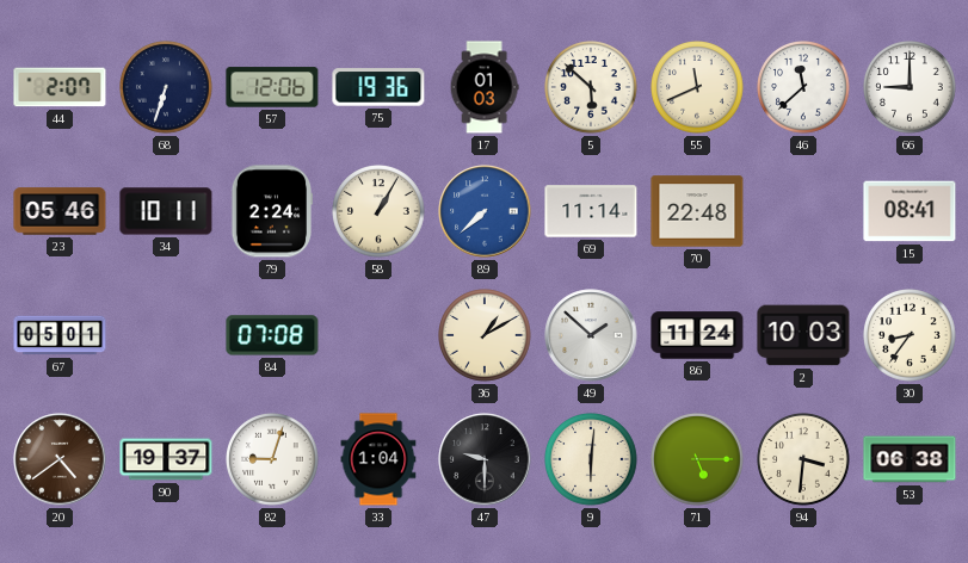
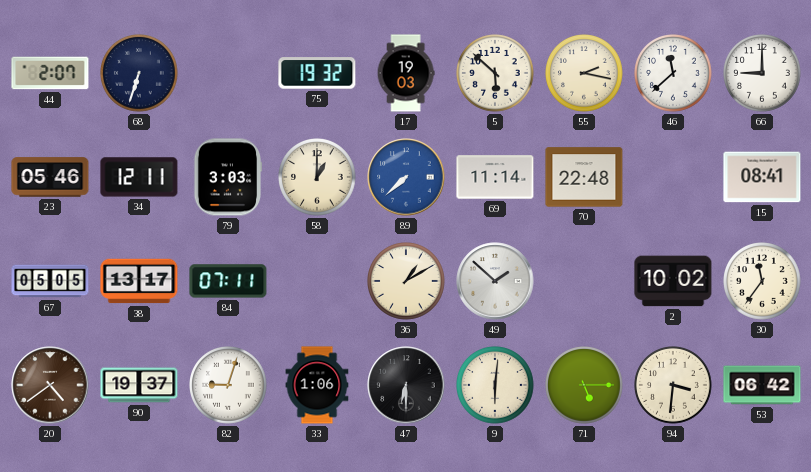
57: 12:06 -> none
75: 19:36 -> 19:32
17: 01:03 -> 19:03
55: 11:41 -> 2:17
34: 10:11 -> 12:11
79: 2:24 -> 3:03
58: 1:05 -> 1:00
67: 05:01 -> 05:05
38: none -> 13:17
84: 07:08 -> 07:11
86: 11:24 -> none
2: 10:03 -> 10:02
30: 8:36 -> 11:36
33: 1:04 -> 1:06
47: 9:30 -> 6:30
53: 06:38 -> 06:42
